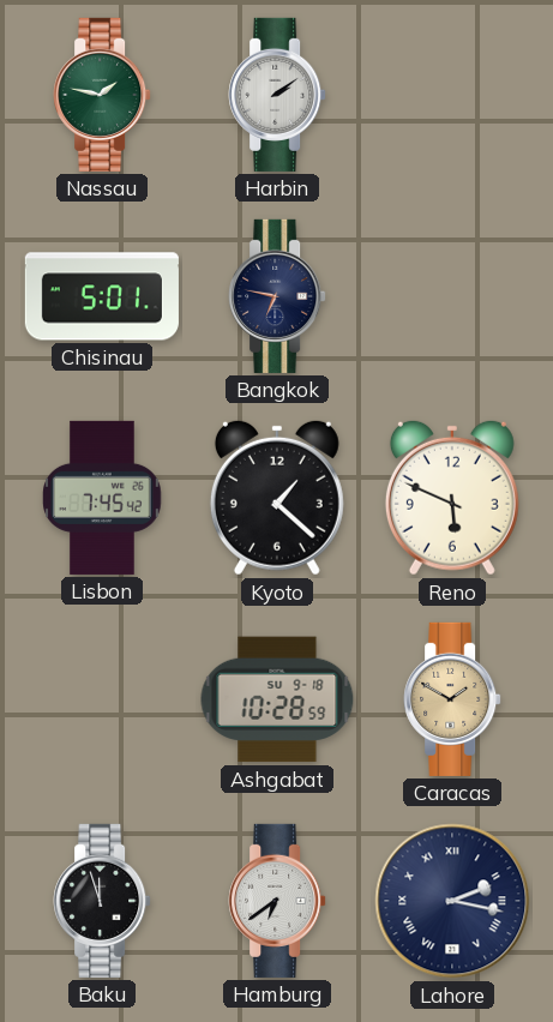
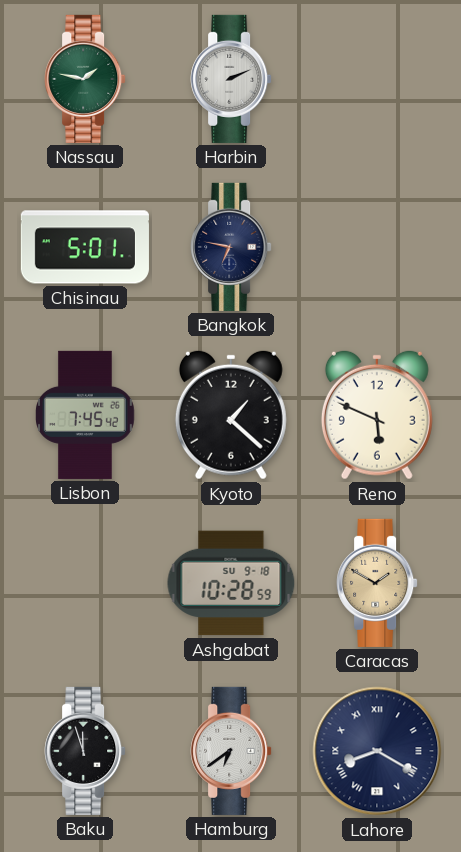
Harbin: 2:09 -> 2:11
Lahore: 2:17 -> 8:20
